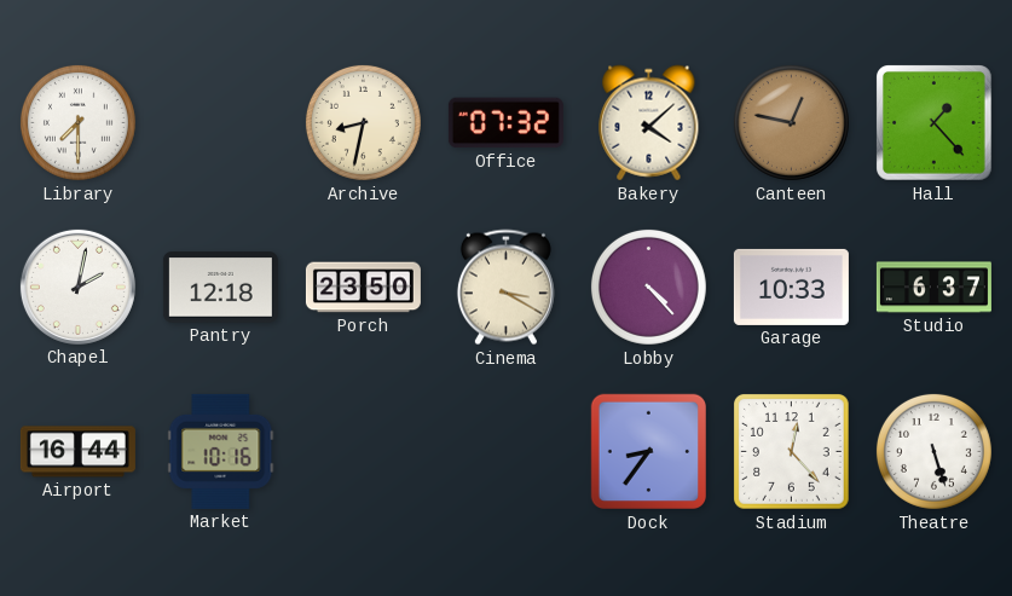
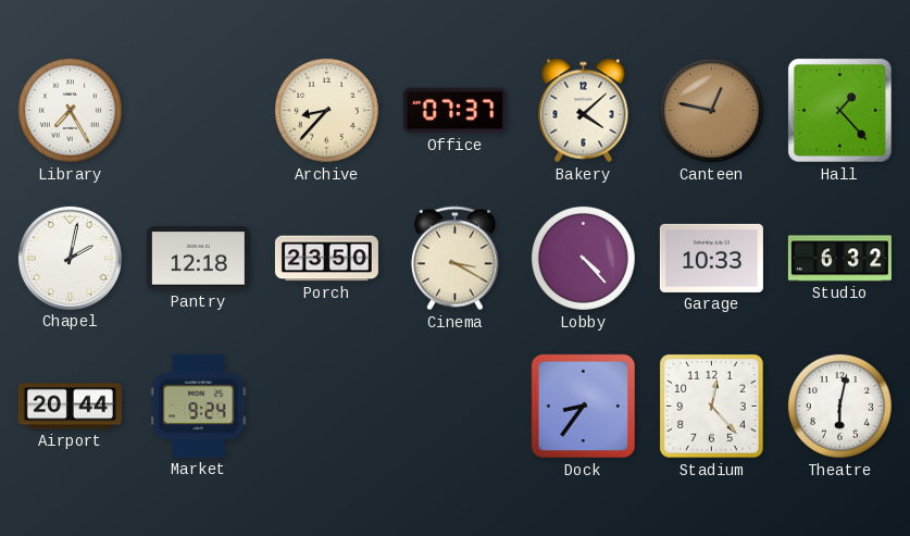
Library: 7:30 -> 7:25
Archive: 8:32 -> 8:37
Office: 07:32 -> 07:37
Studio: 6:37 -> 6:32
Airport: 16:44 -> 20:44
Market: 10:16 -> 9:24
Theatre: 5:27 -> 6:02
